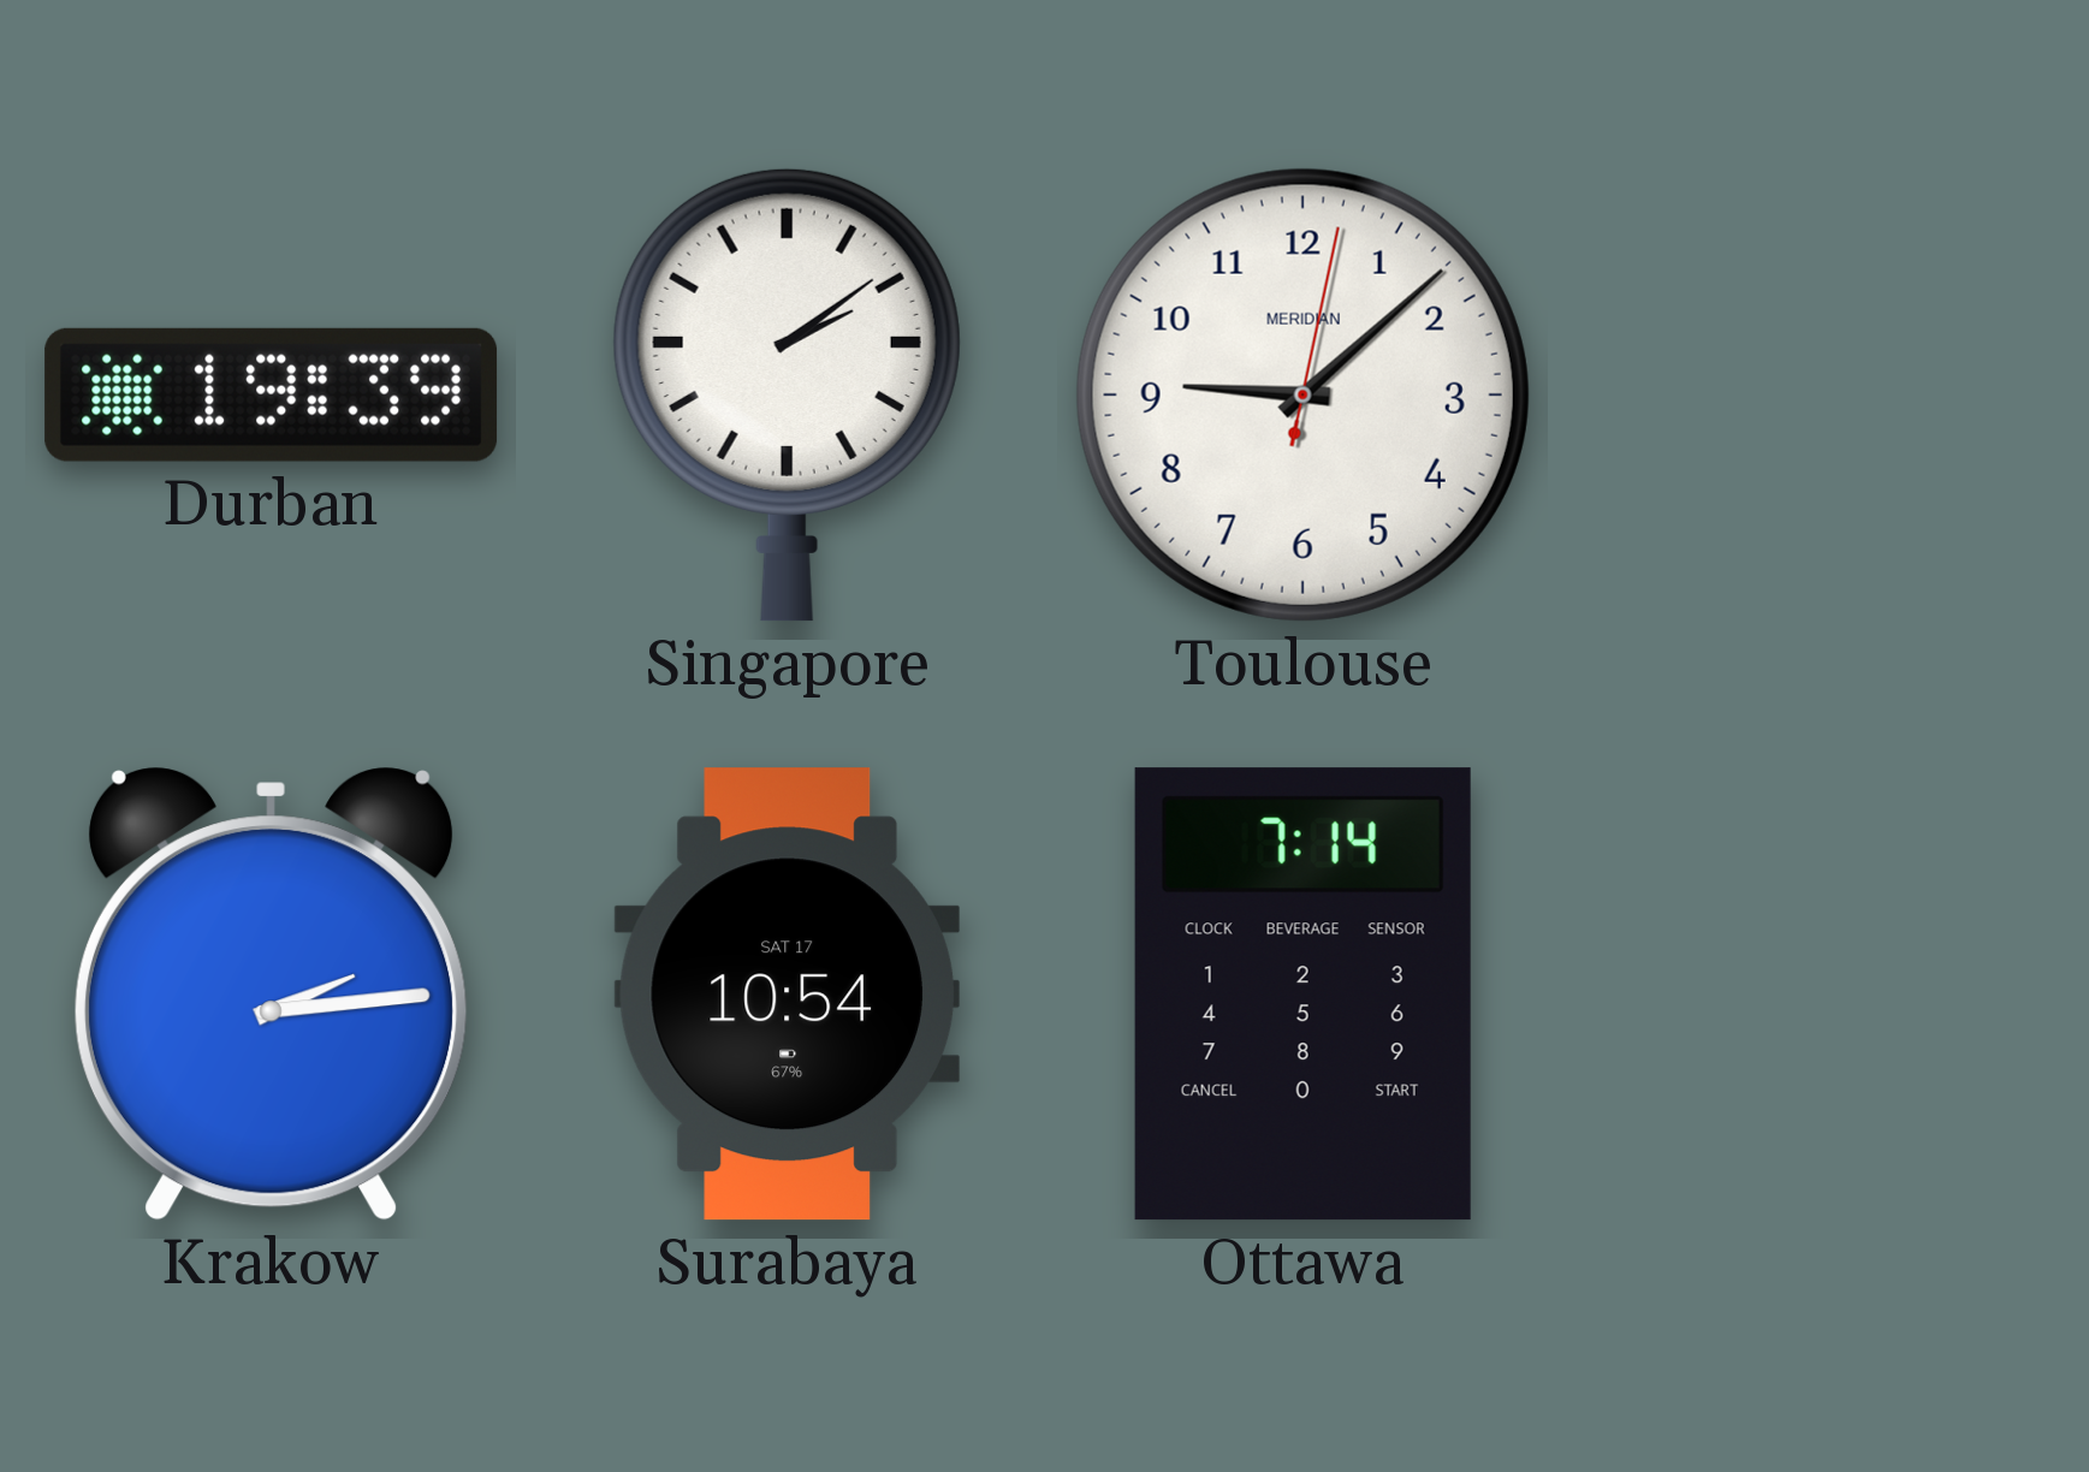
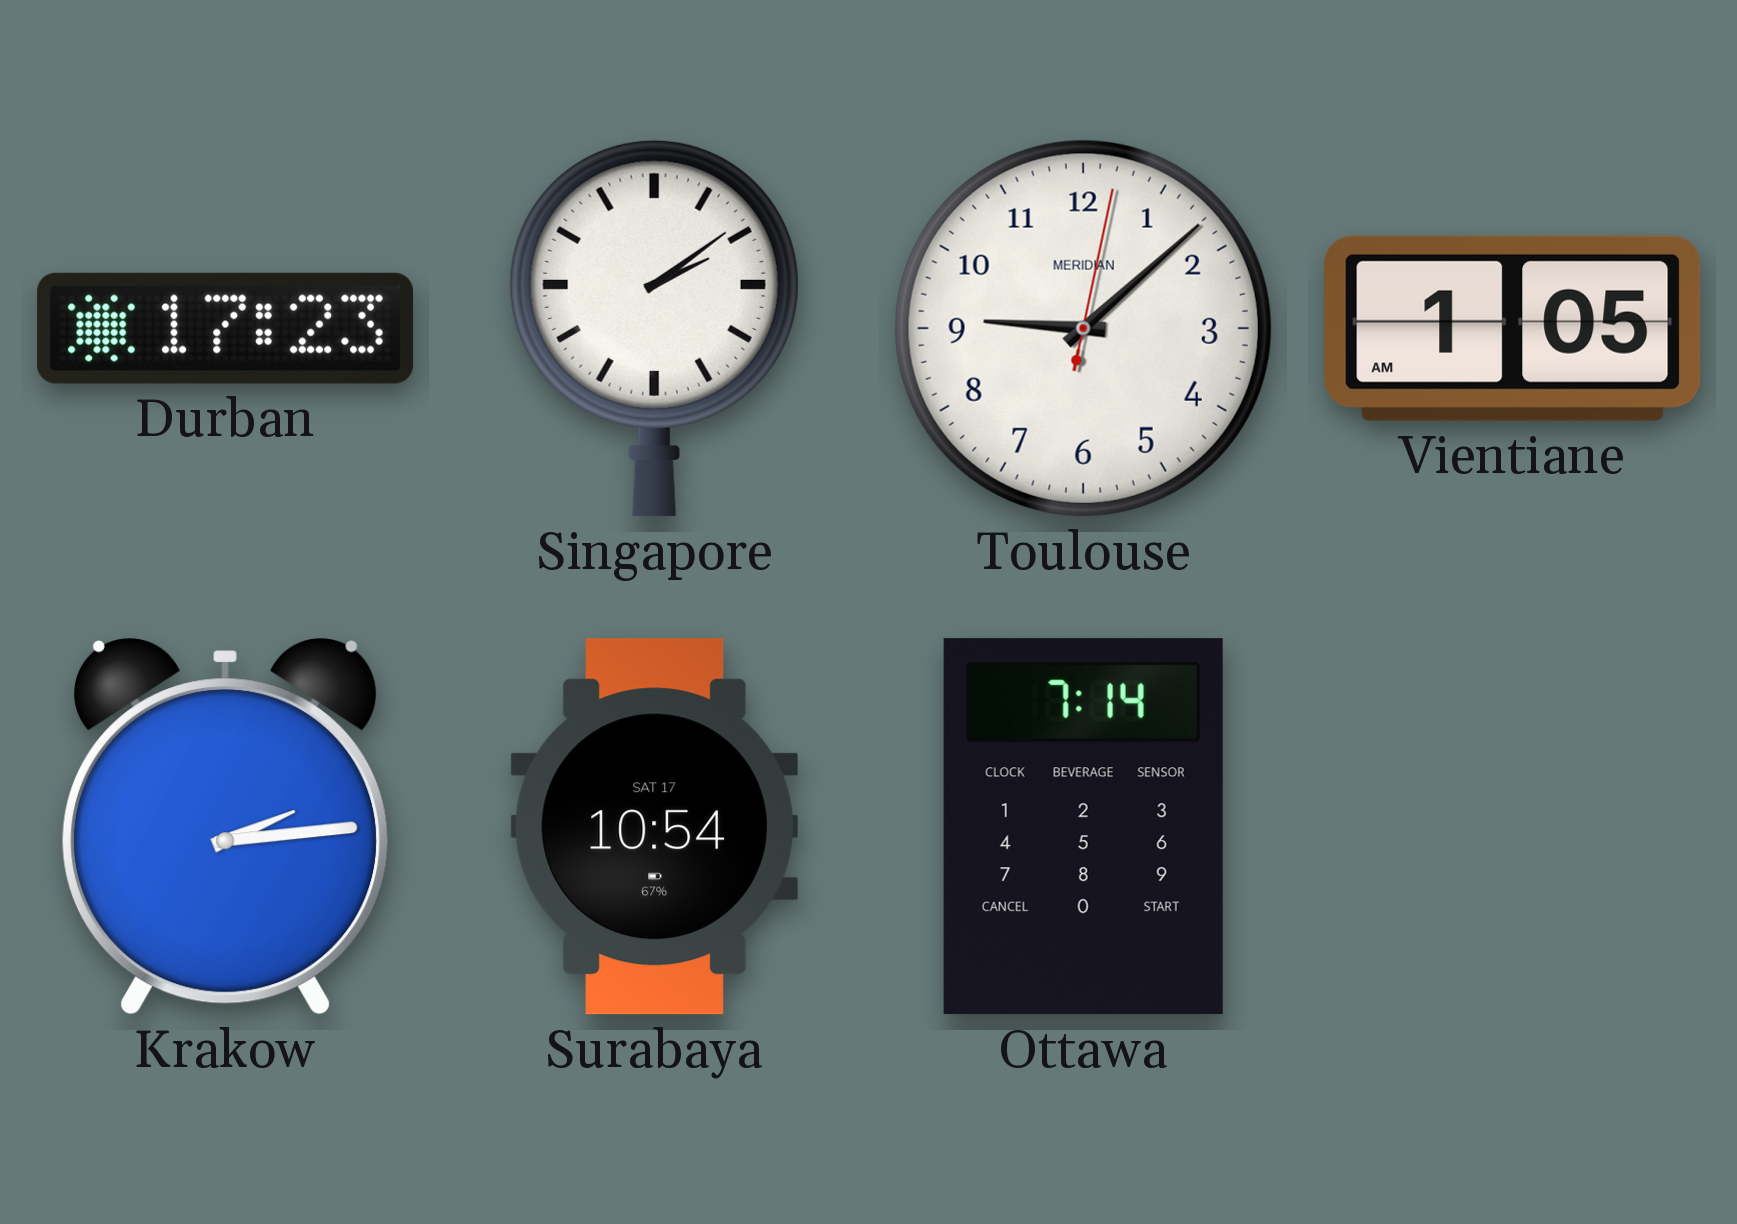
Durban: 19:39 -> 17:23
Vientiane: none -> 1:05
